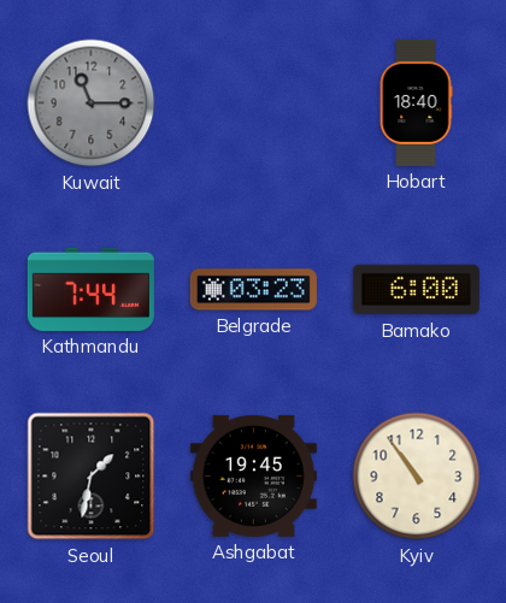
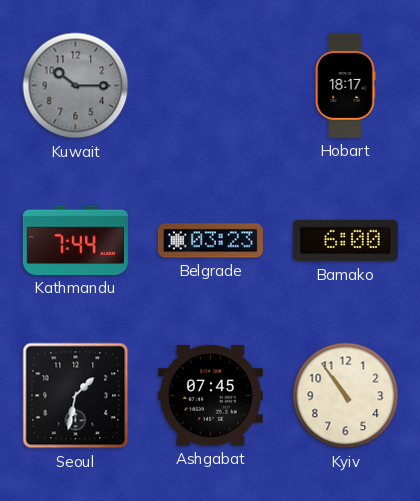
Kuwait: 11:15 -> 10:15
Hobart: 18:40 -> 18:17
Ashgabat: 19:45 -> 07:45
